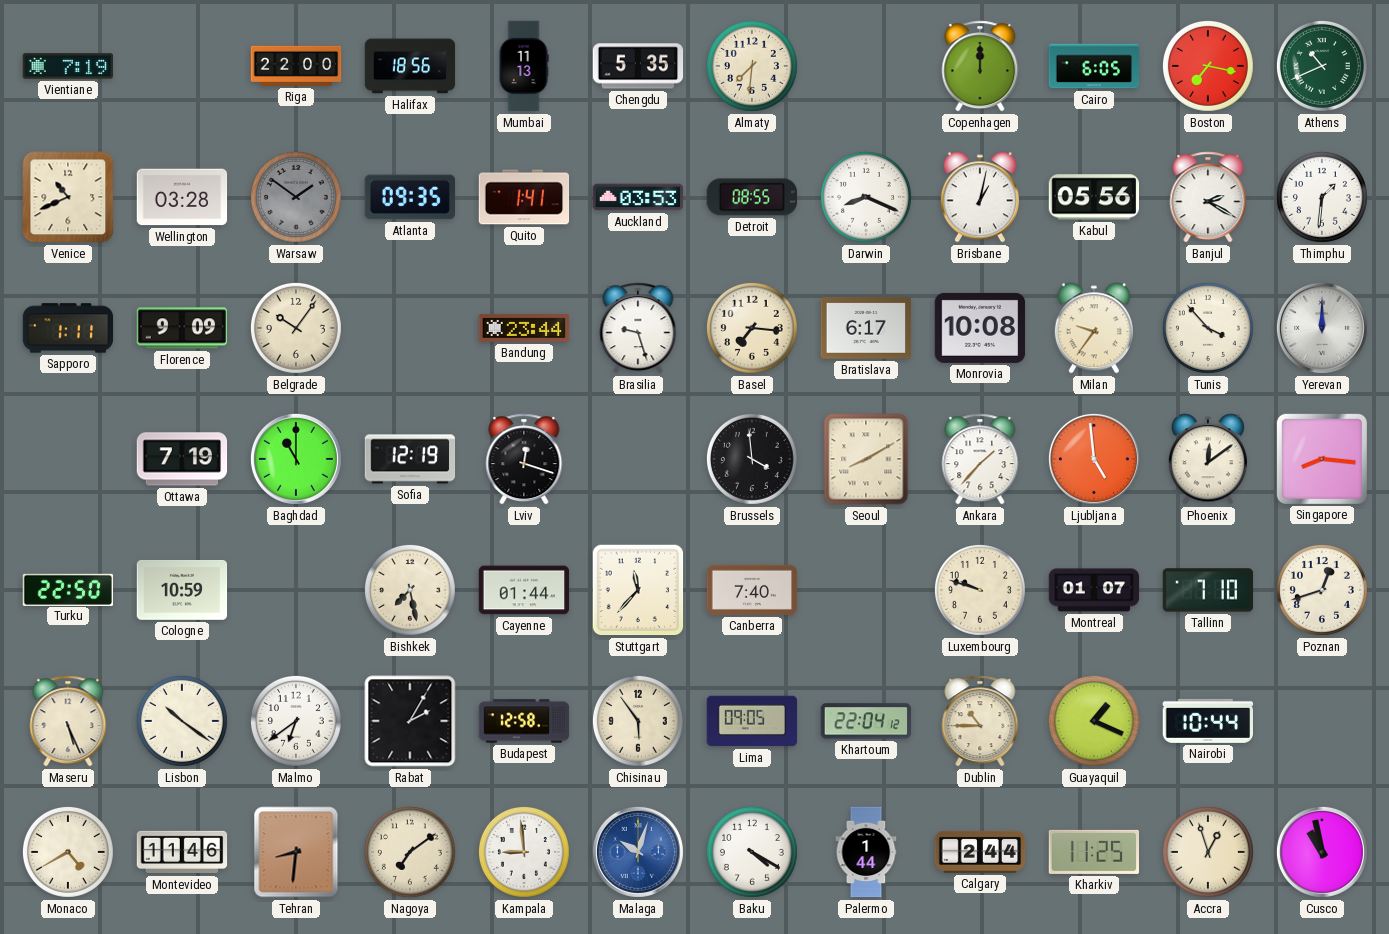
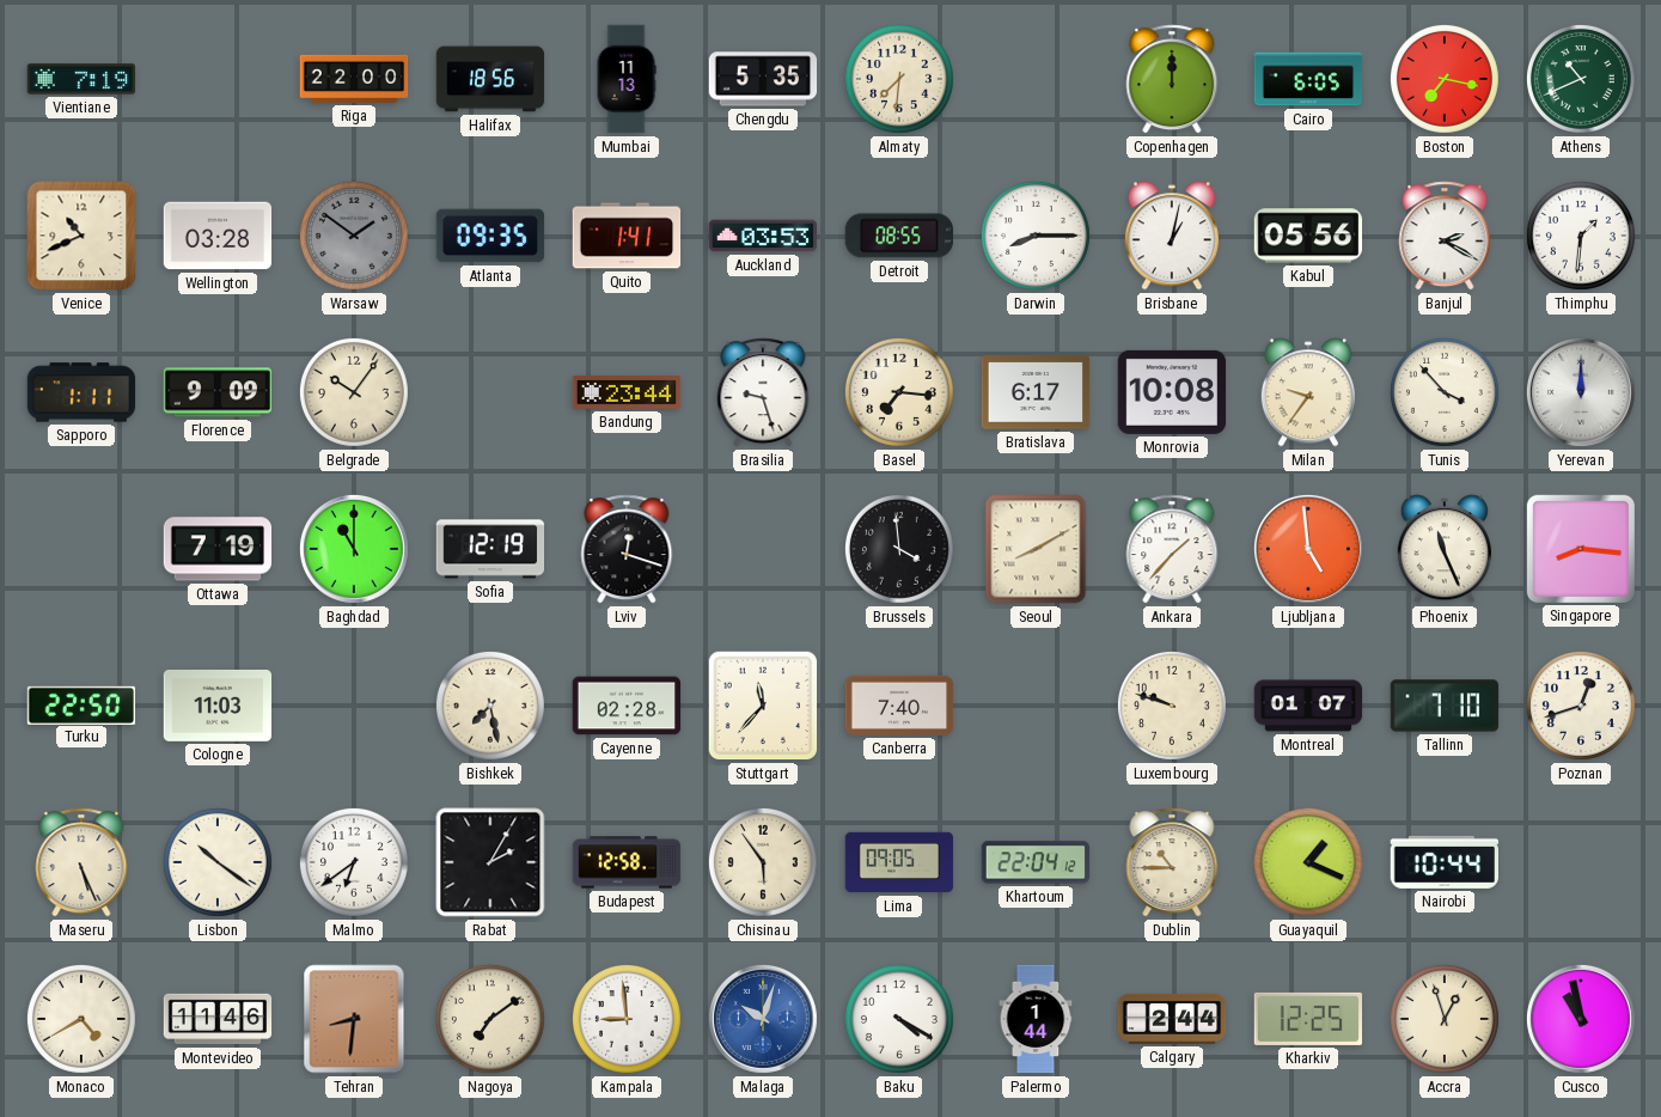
Darwin: 8:19 -> 8:15
Phoenix: 12:09 -> 11:26
Cologne: 10:59 -> 11:03
Cayenne: 01:44 -> 02:28
Kharkiv: 11:25 -> 12:25
